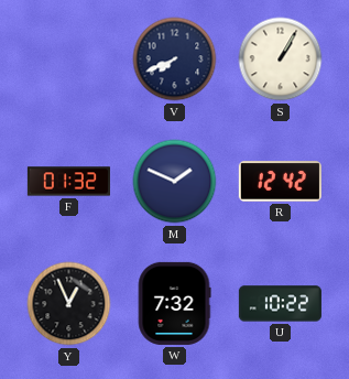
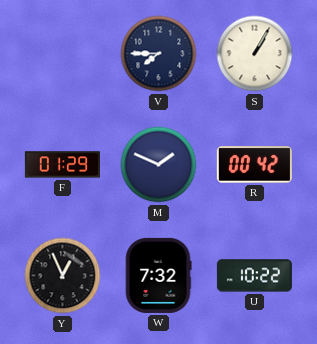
V: 7:41 -> 7:45
F: 01:32 -> 01:29
R: 12:42 -> 00:42
